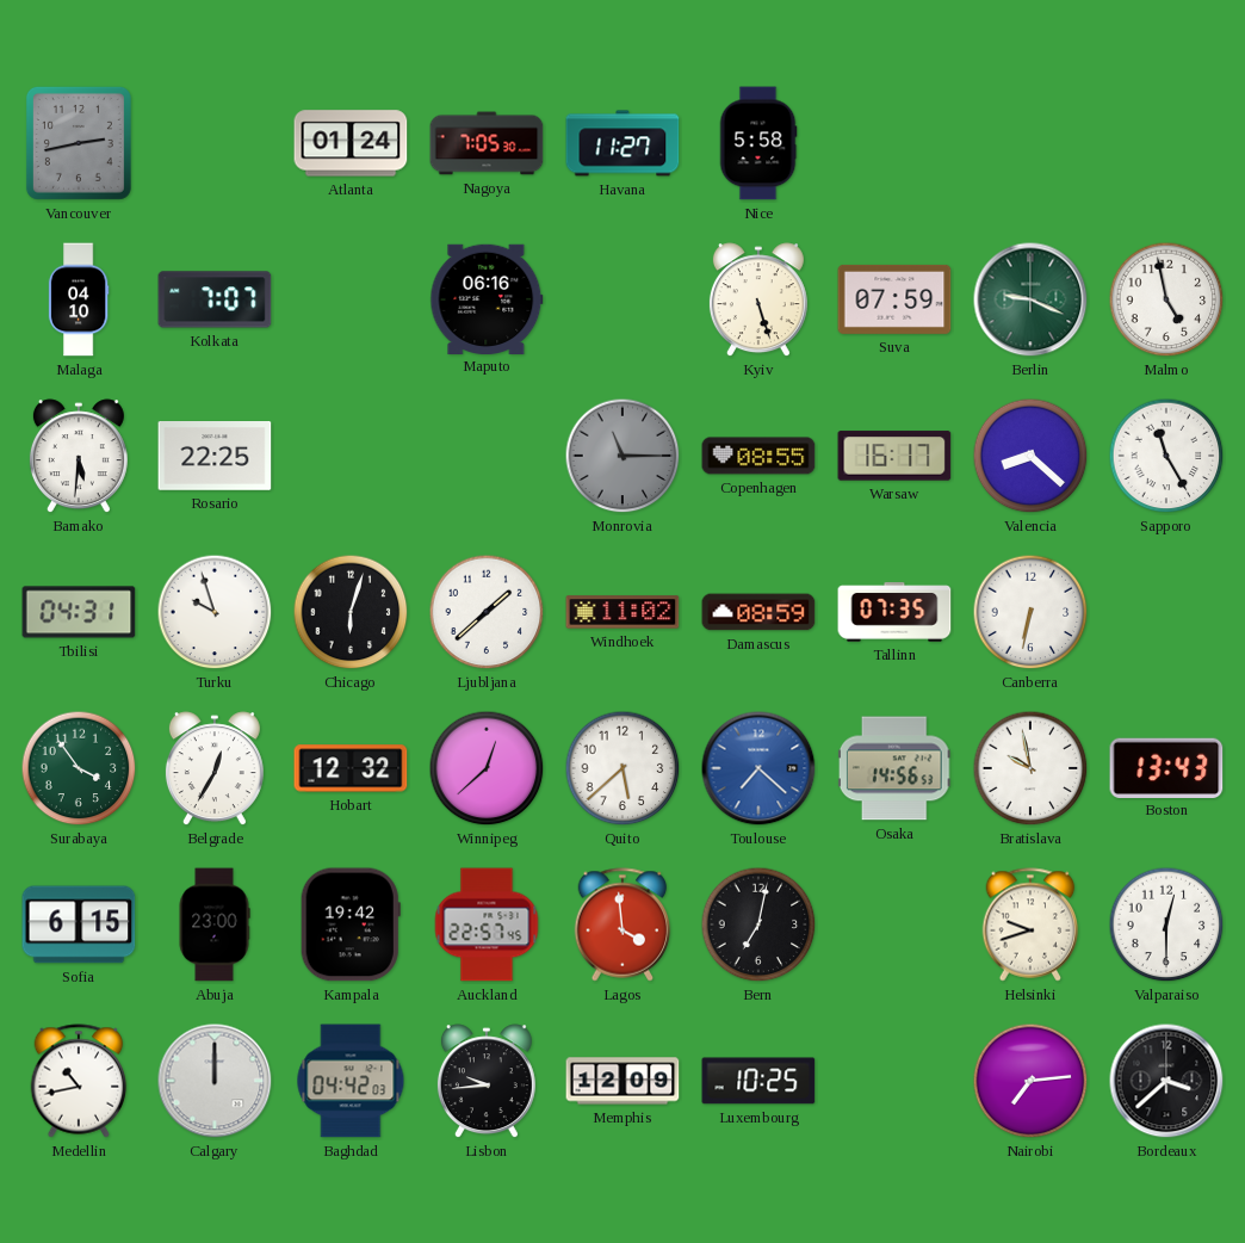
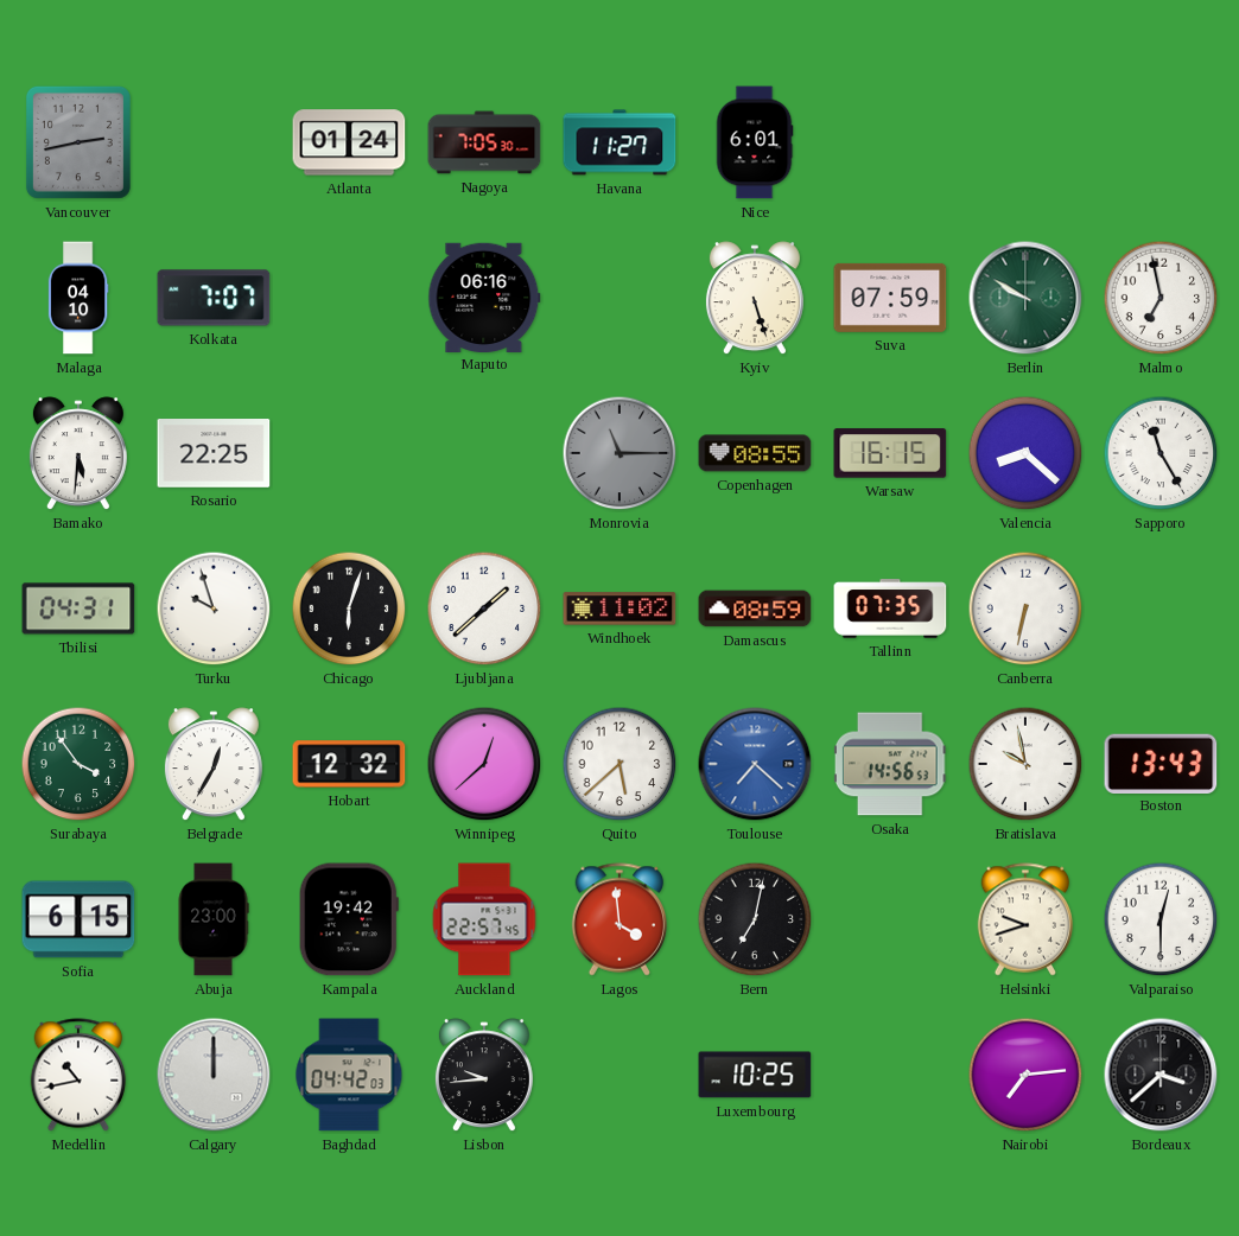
Nice: 5:58 -> 6:01
Berlin: 9:19 -> 9:50
Malmo: 4:58 -> 6:58
Warsaw: 16:17 -> 16:15
Memphis: 12:09 -> none
